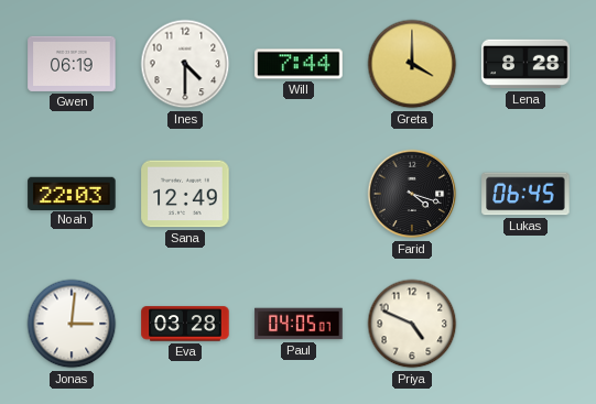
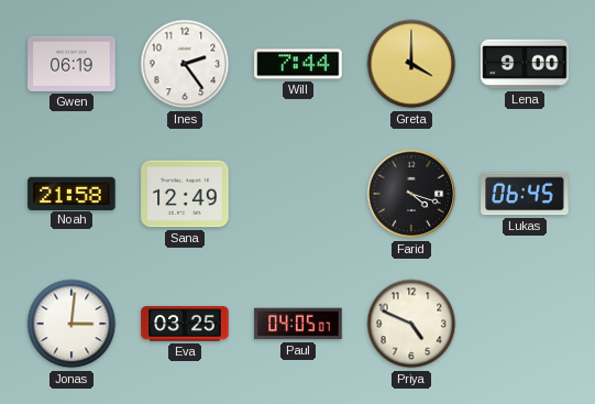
Ines: 4:30 -> 2:24
Lena: 8:28 -> 9:00
Noah: 22:03 -> 21:58
Eva: 03:28 -> 03:25
